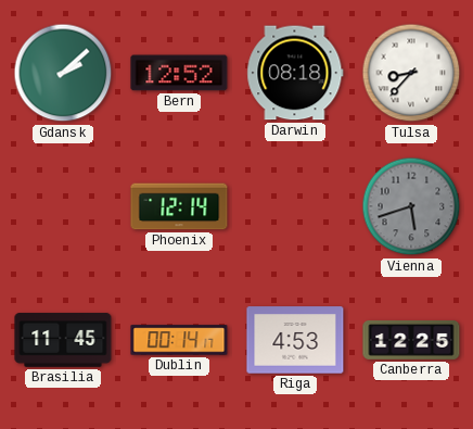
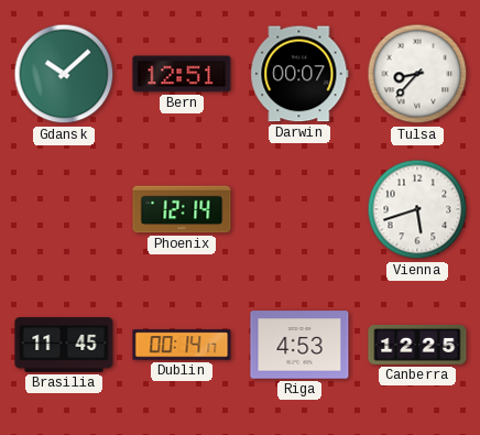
Gdansk: 2:08 -> 10:08
Bern: 12:52 -> 12:51
Darwin: 08:18 -> 00:07
Vienna dial: grey -> white
